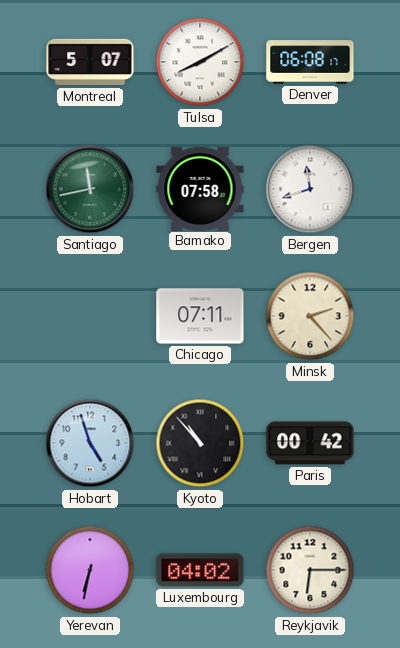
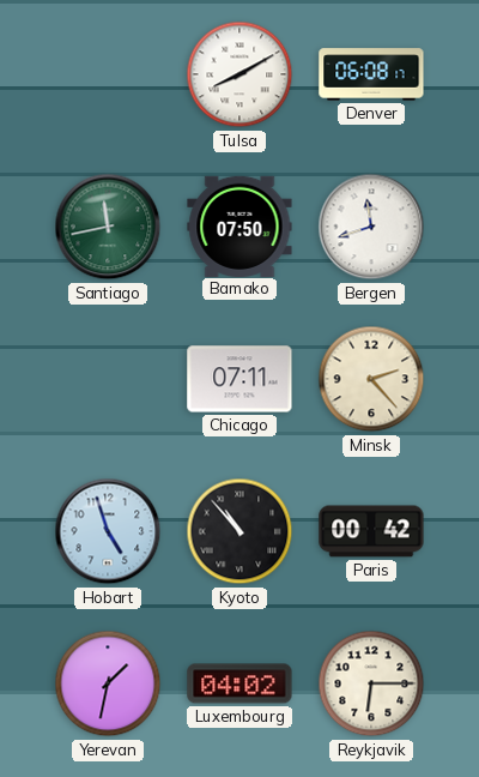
Montreal: 5:07 -> none
Bamako: 07:58 -> 07:50
Yerevan: 6:32 -> 1:32
